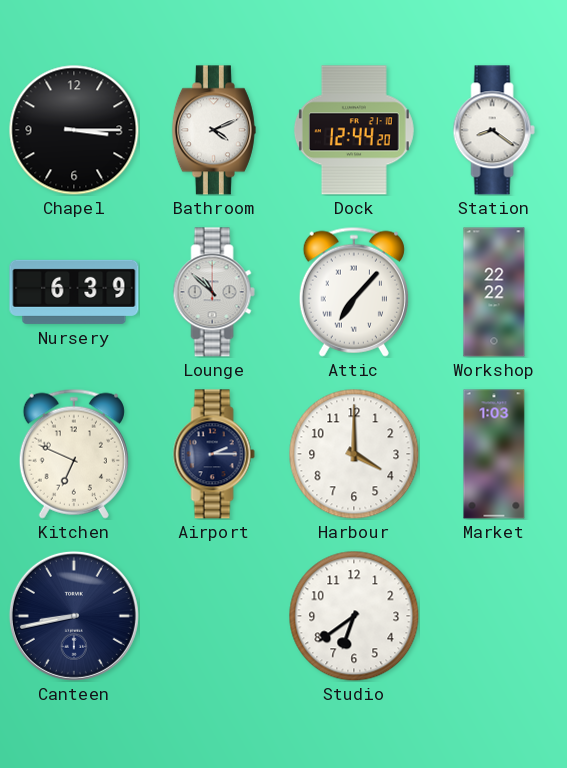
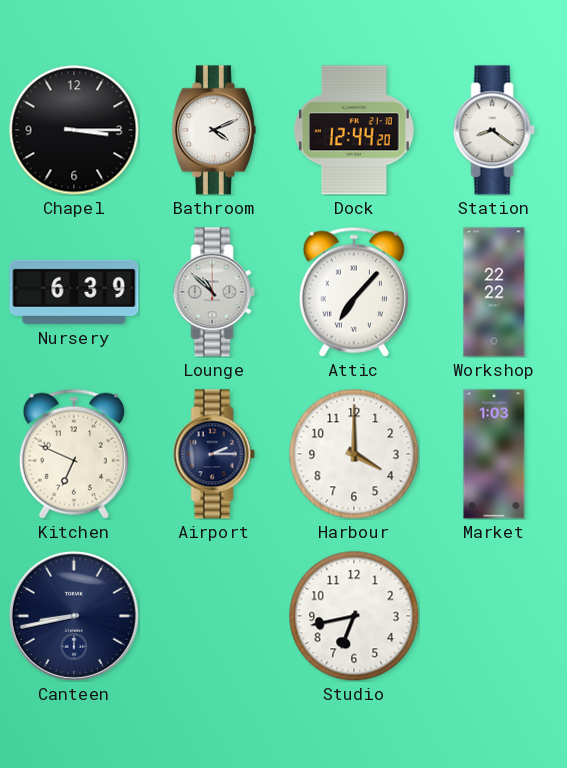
Studio: 6:39 -> 6:43
